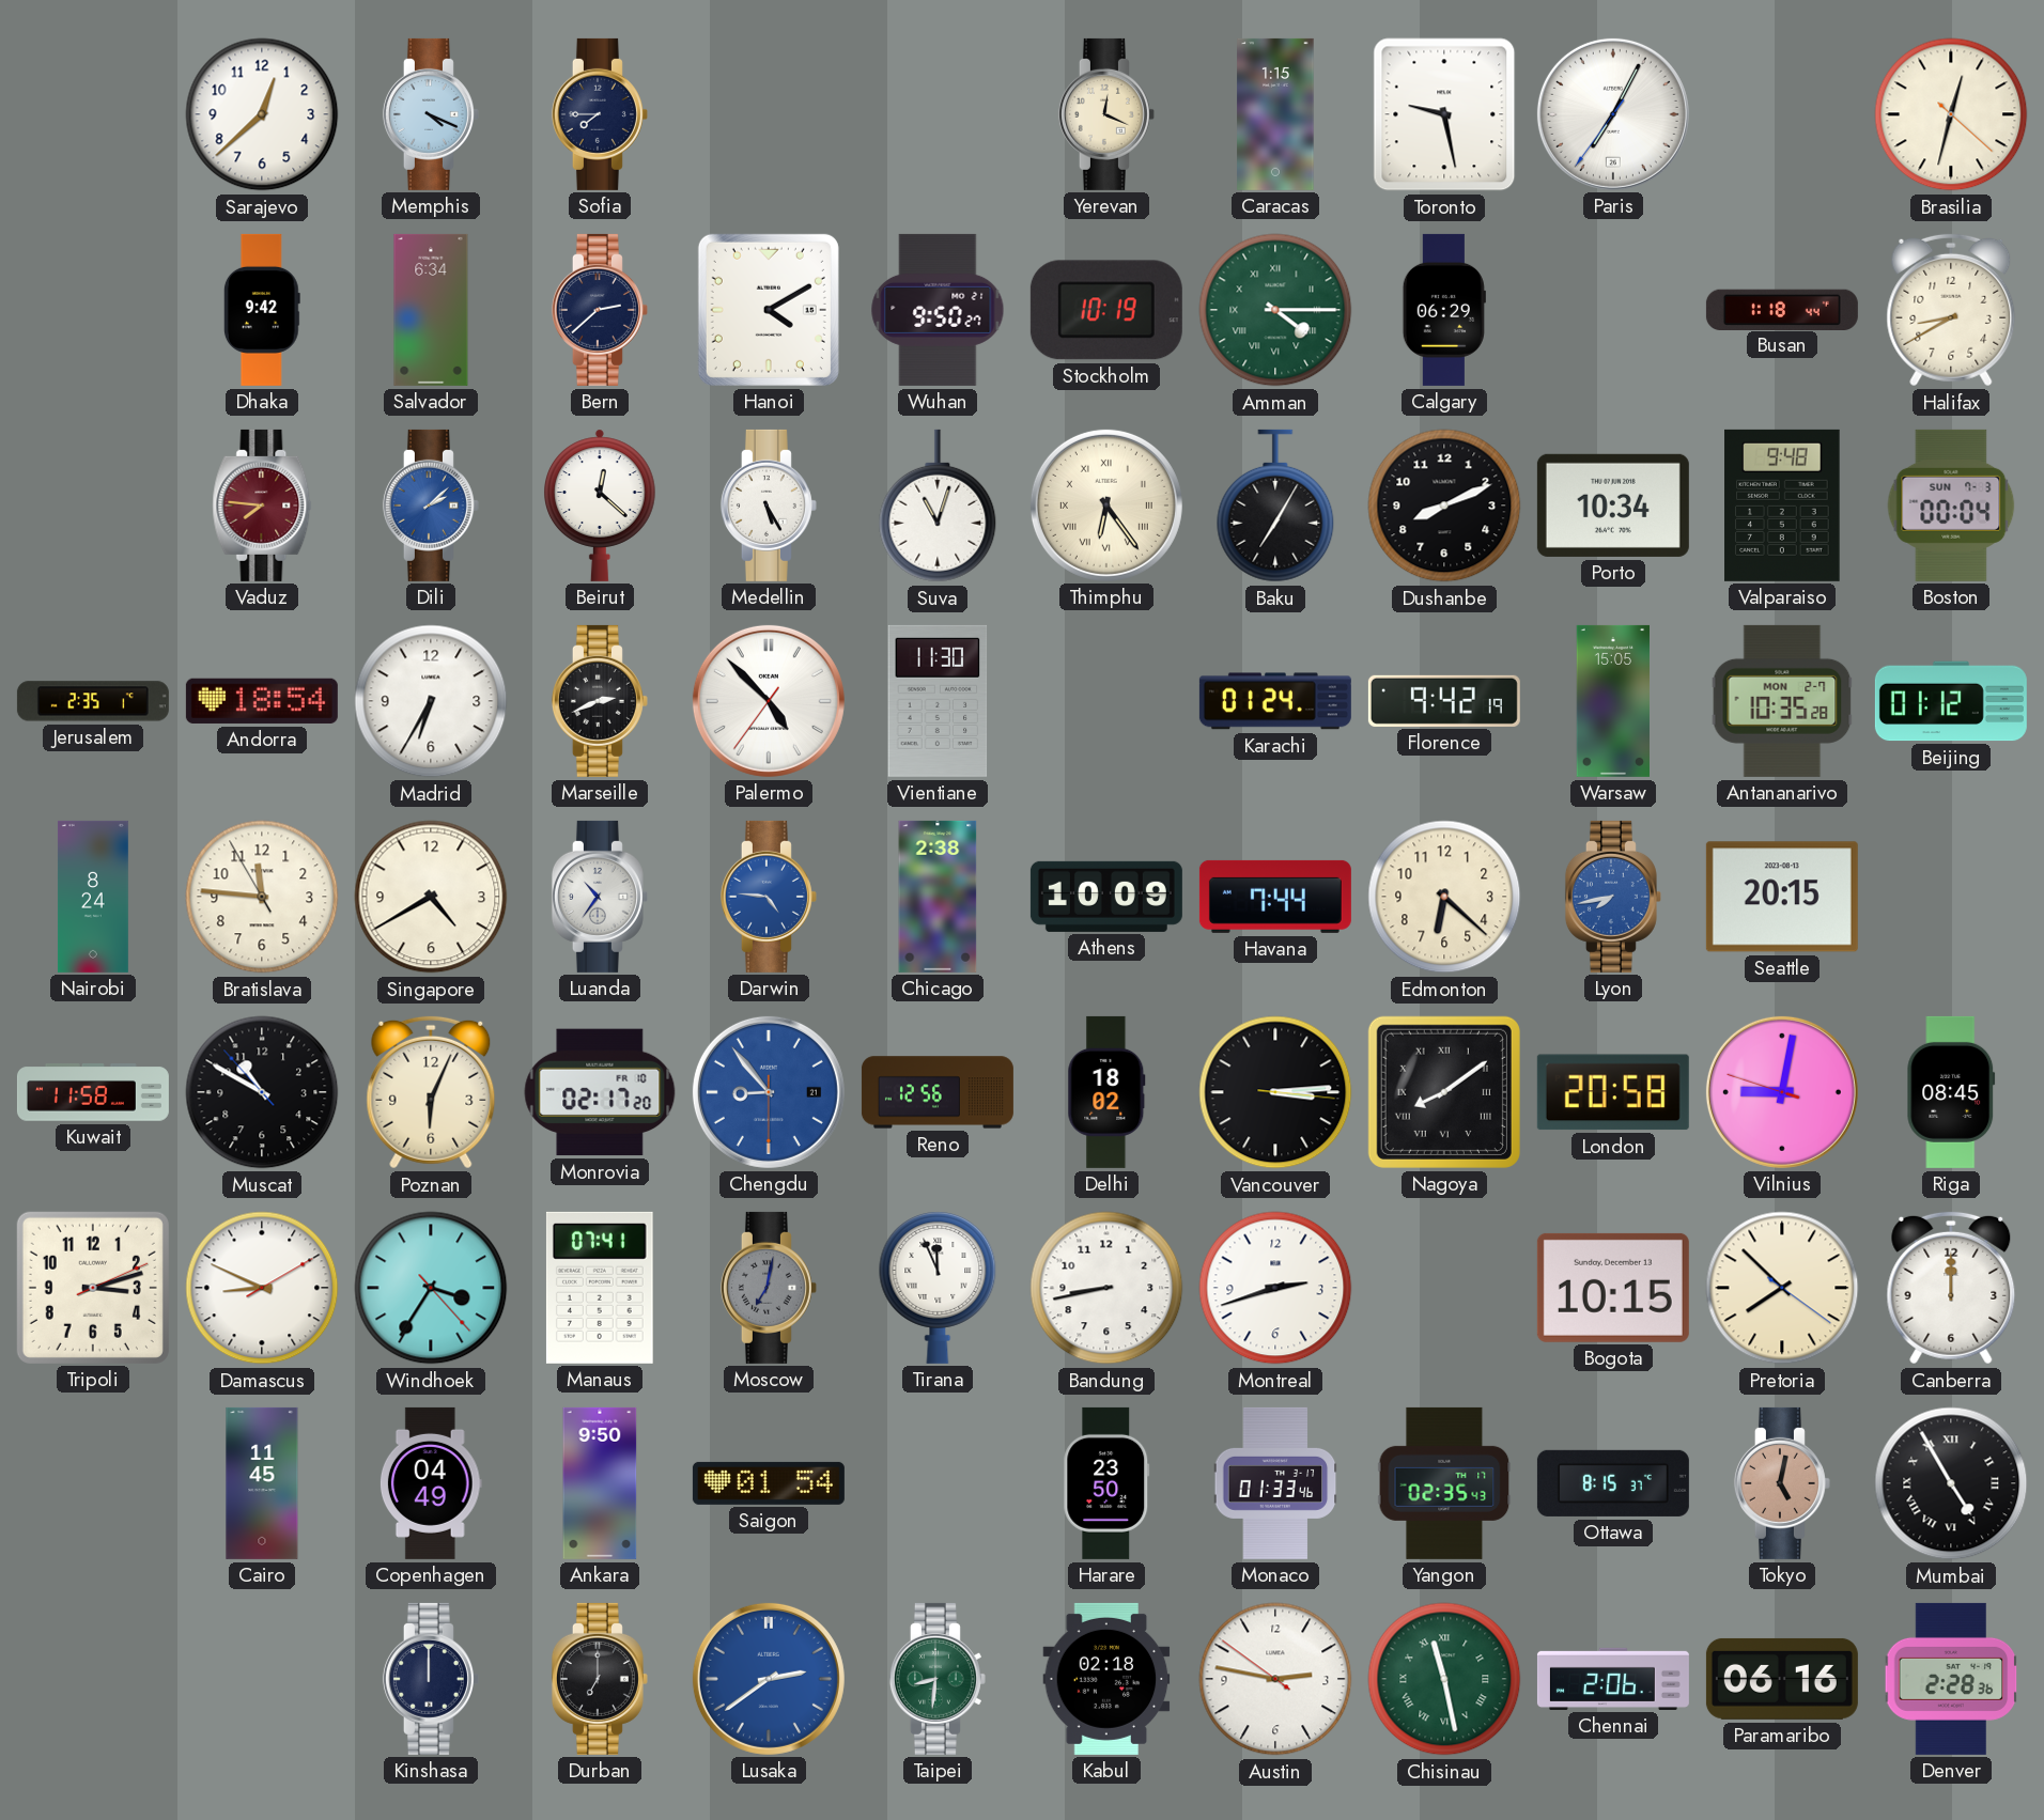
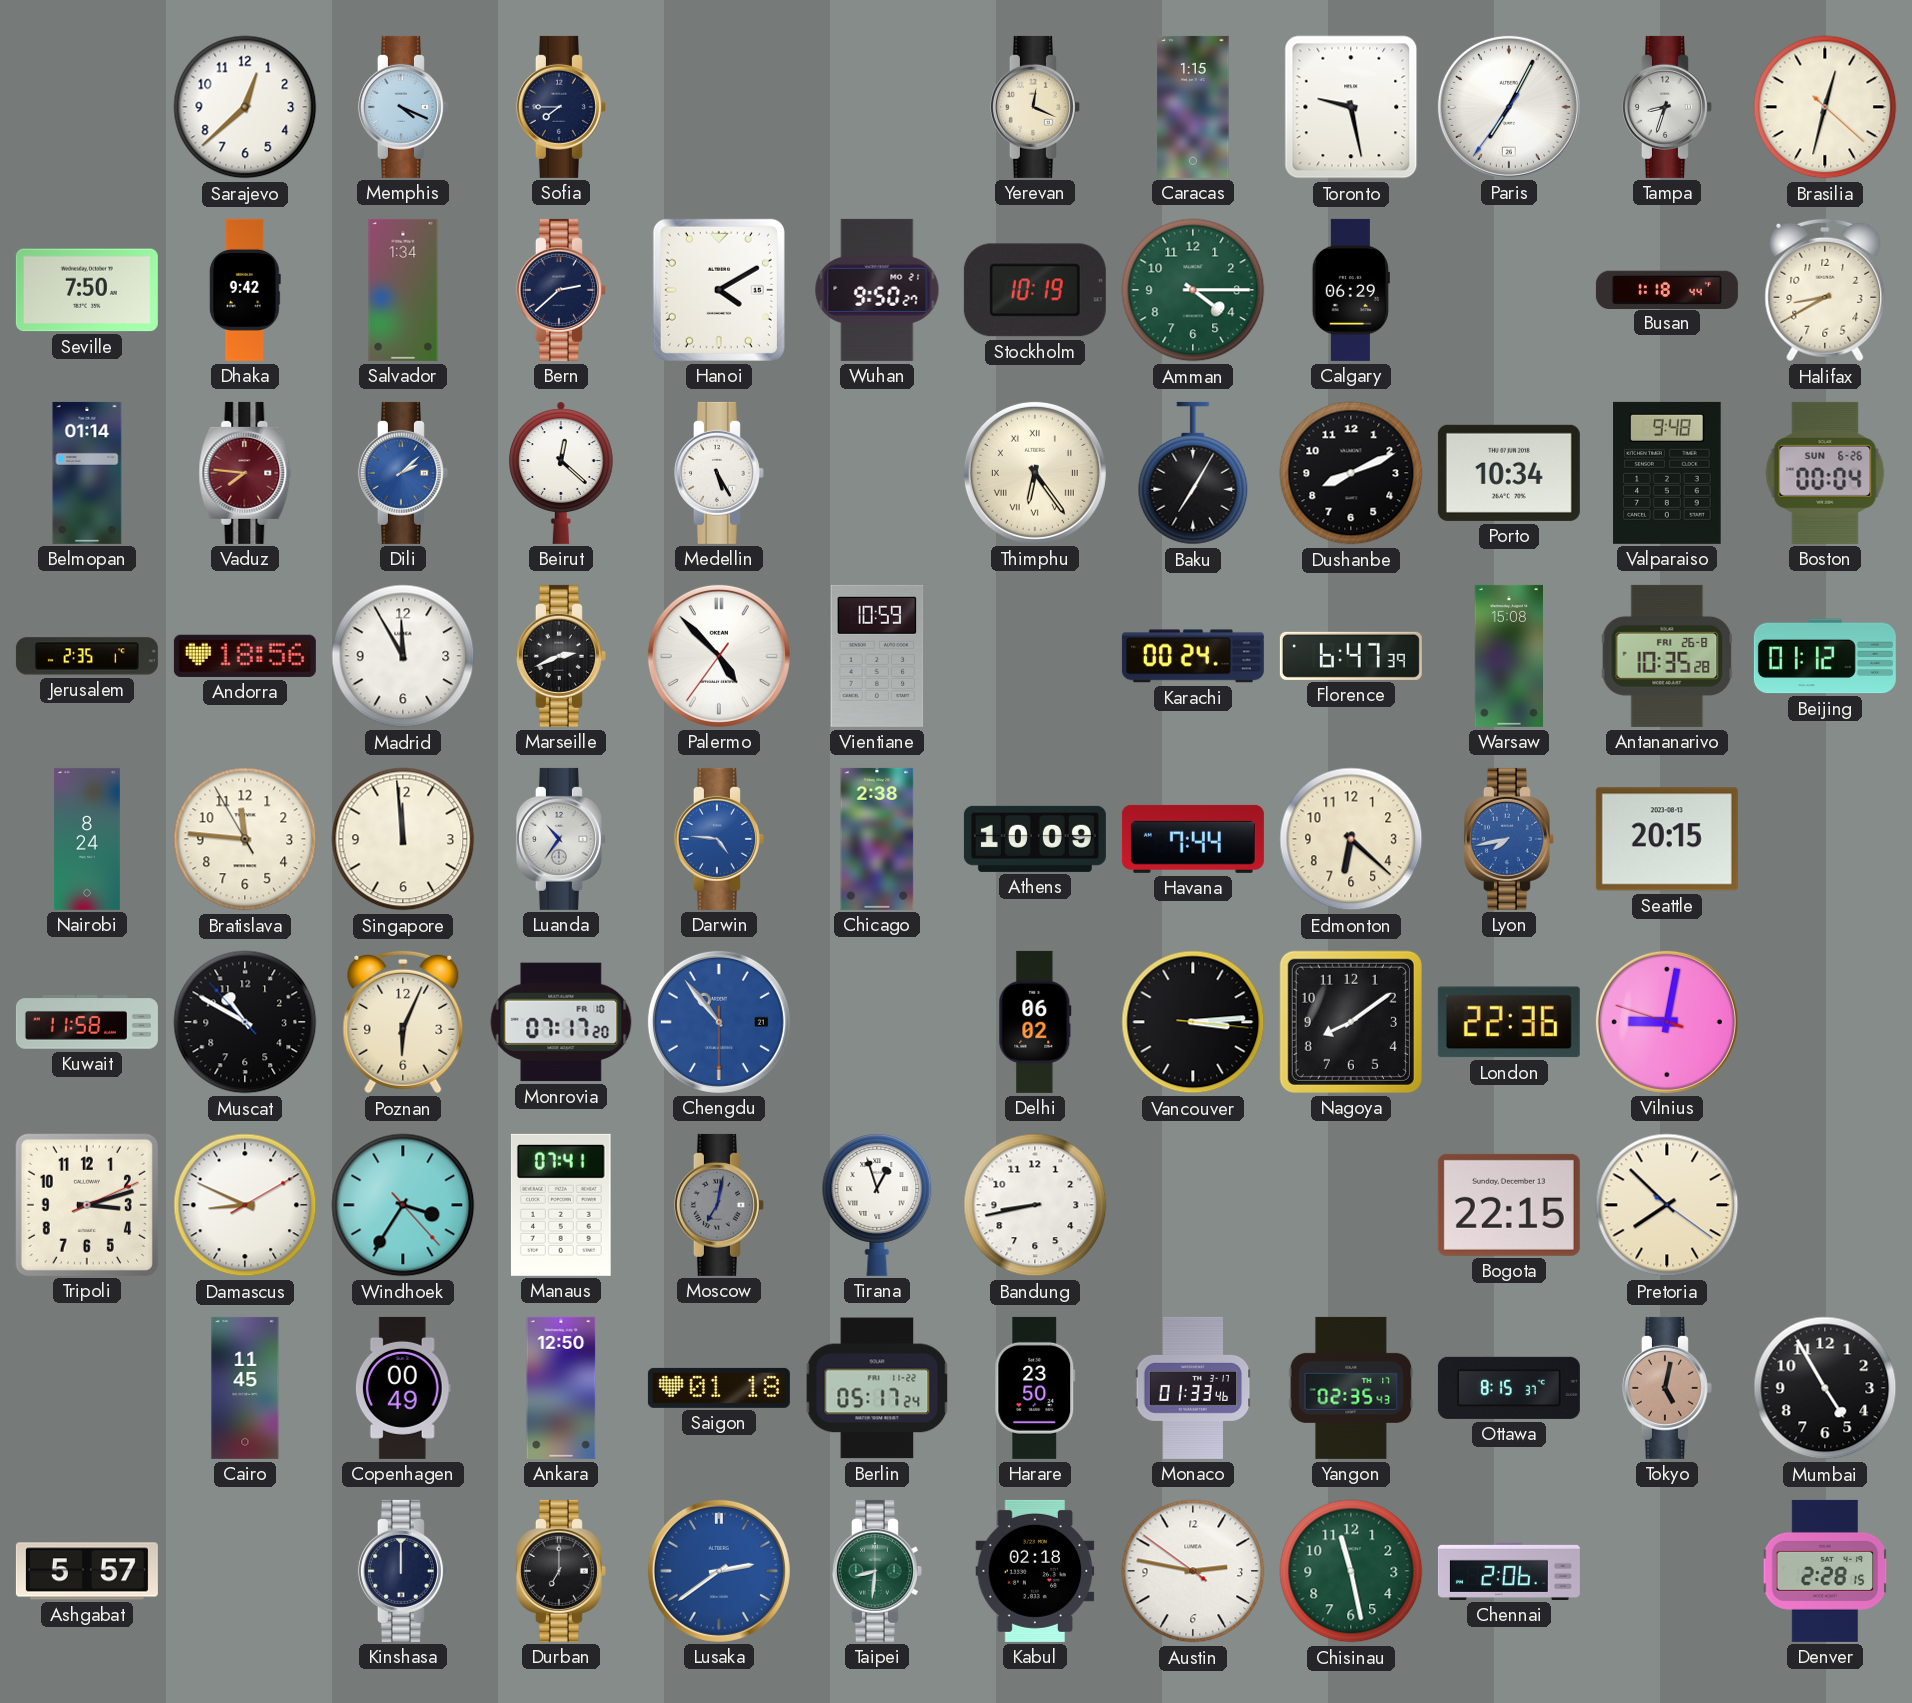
Tampa: none -> 8:33
Seville: none -> 7:50
Salvador: 6:34 -> 1:34
Amman numerals: Roman -> Arabic
Belmopan: none -> 01:14
Suva: 11:03 -> none
Boston date: SUN 7-3 -> SUN 6-26
Andorra: 18:54 -> 18:56
Madrid: 6:35 -> 11:55
Vientiane: 11:30 -> 10:59
Karachi: 01:24 -> 00:24
Florence: 9:42 -> 6:47
Warsaw: 15:05 -> 15:08
Antananarivo date: MON 2-7 -> FRI 26-8
Singapore: 4:40 -> 11:59
Monrovia: 02:17 -> 07:17
Chengdu: 8:53 -> 10:53
Reno: 12:56 -> none
Delhi: 18:02 -> 06:02
Nagoya numerals: Roman -> Arabic
London: 20:58 -> 22:36
Riga: 08:45 -> none
Tirana: 11:56 -> 12:57
Montreal: 2:42 -> none
Bogota: 10:15 -> 22:15
Canberra: 12:00 -> none
Copenhagen: 04:49 -> 00:49
Ankara: 9:50 -> 12:50
Saigon: 01:54 -> 01:18
Berlin: none -> 05:17
Mumbai numerals: Roman -> Arabic
Ashgabat: none -> 5:57
Chisinau numerals: Roman -> Arabic
Paramaribo: 06:16 -> none
Denver: 2:28:36 -> 2:28:15
